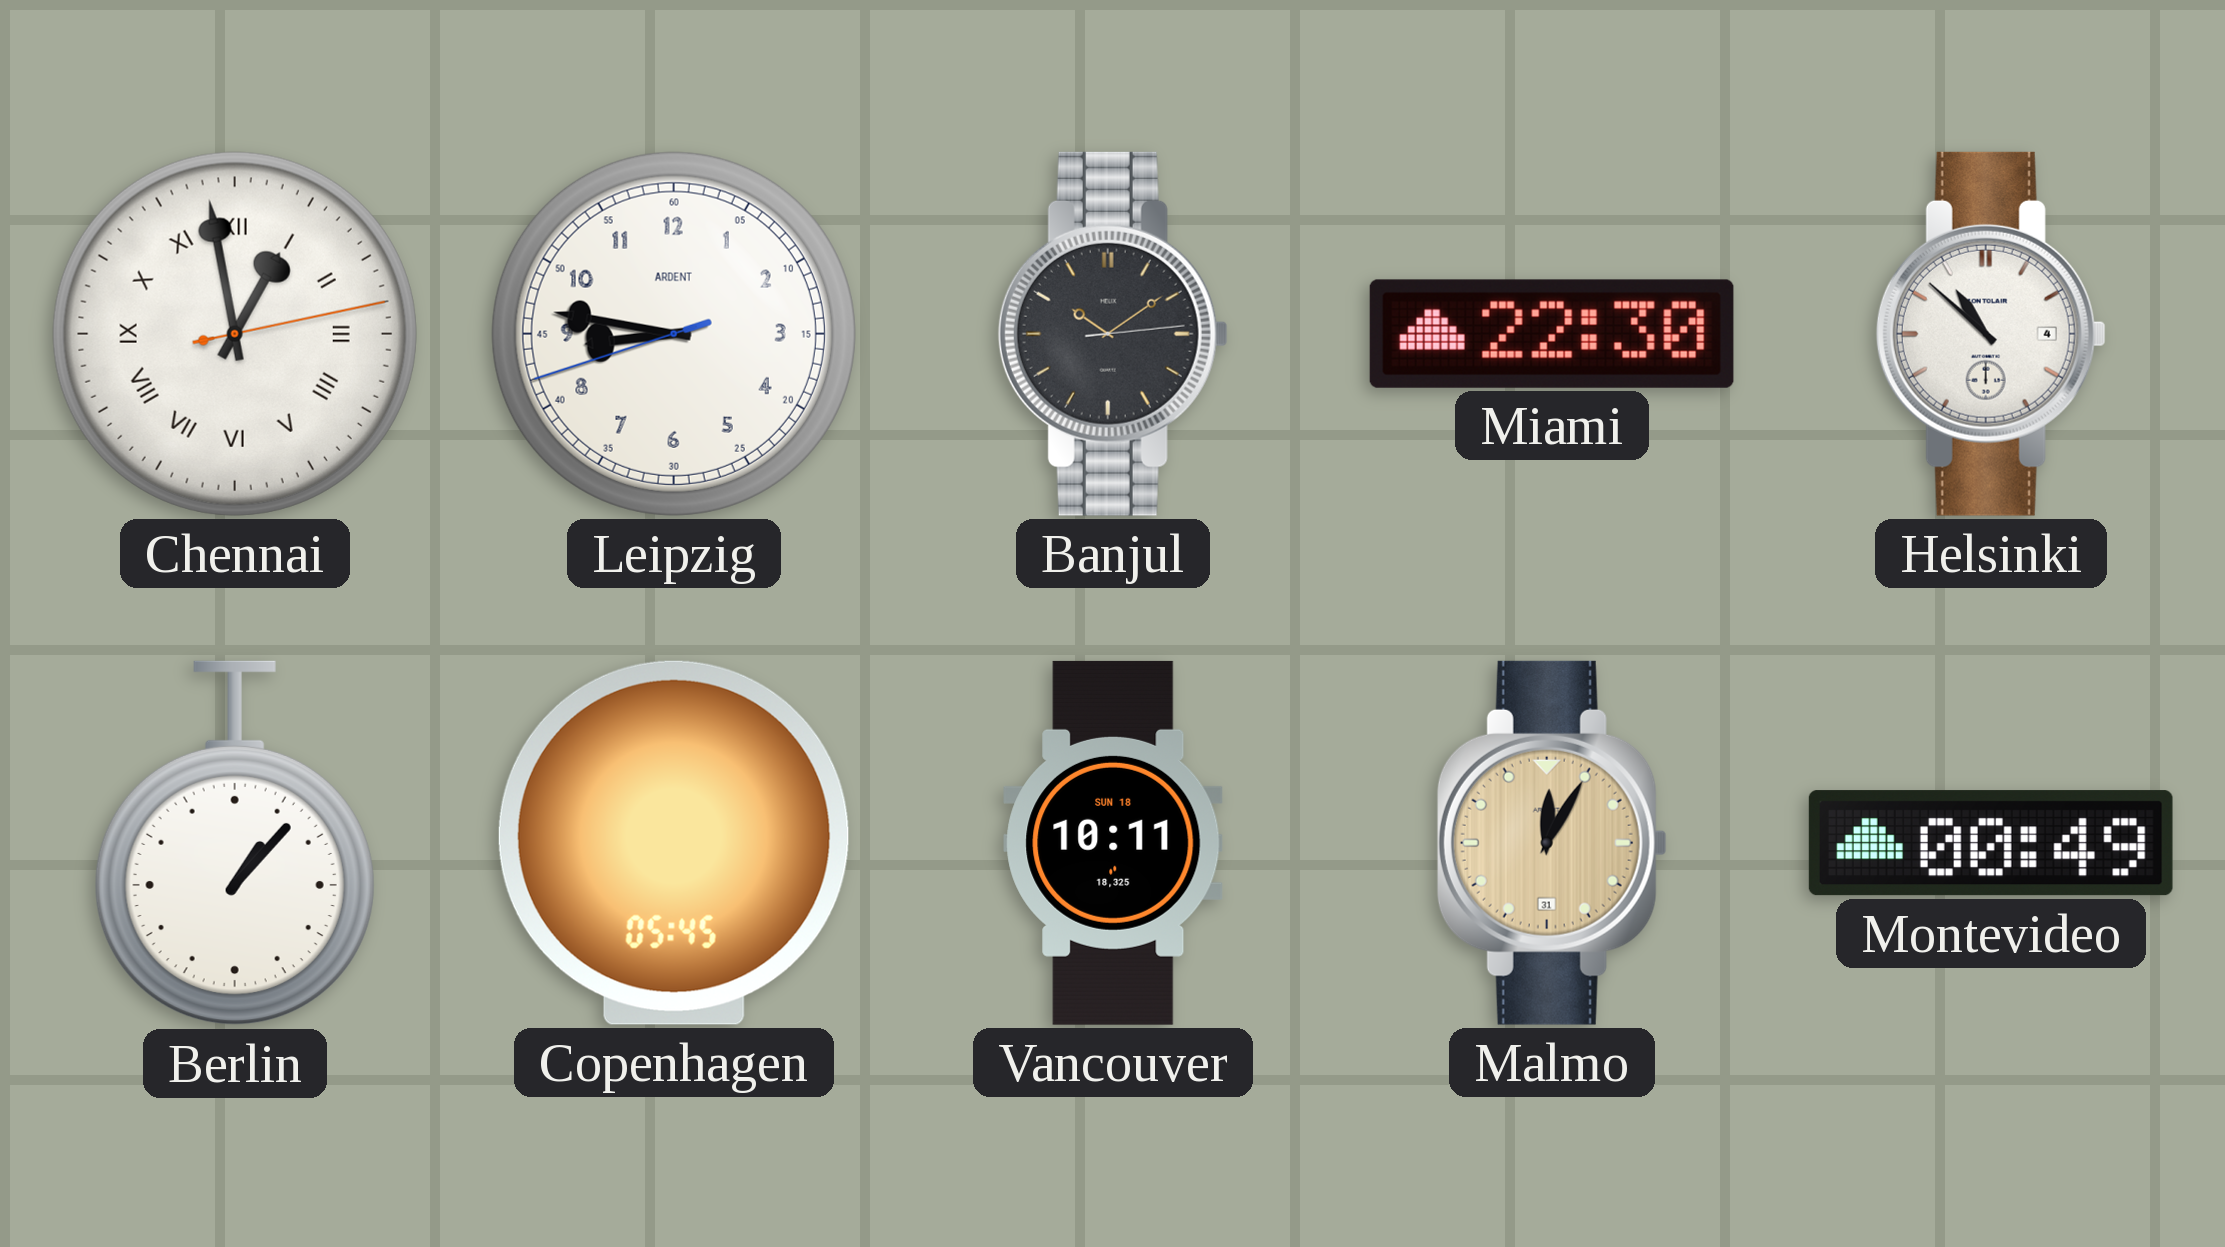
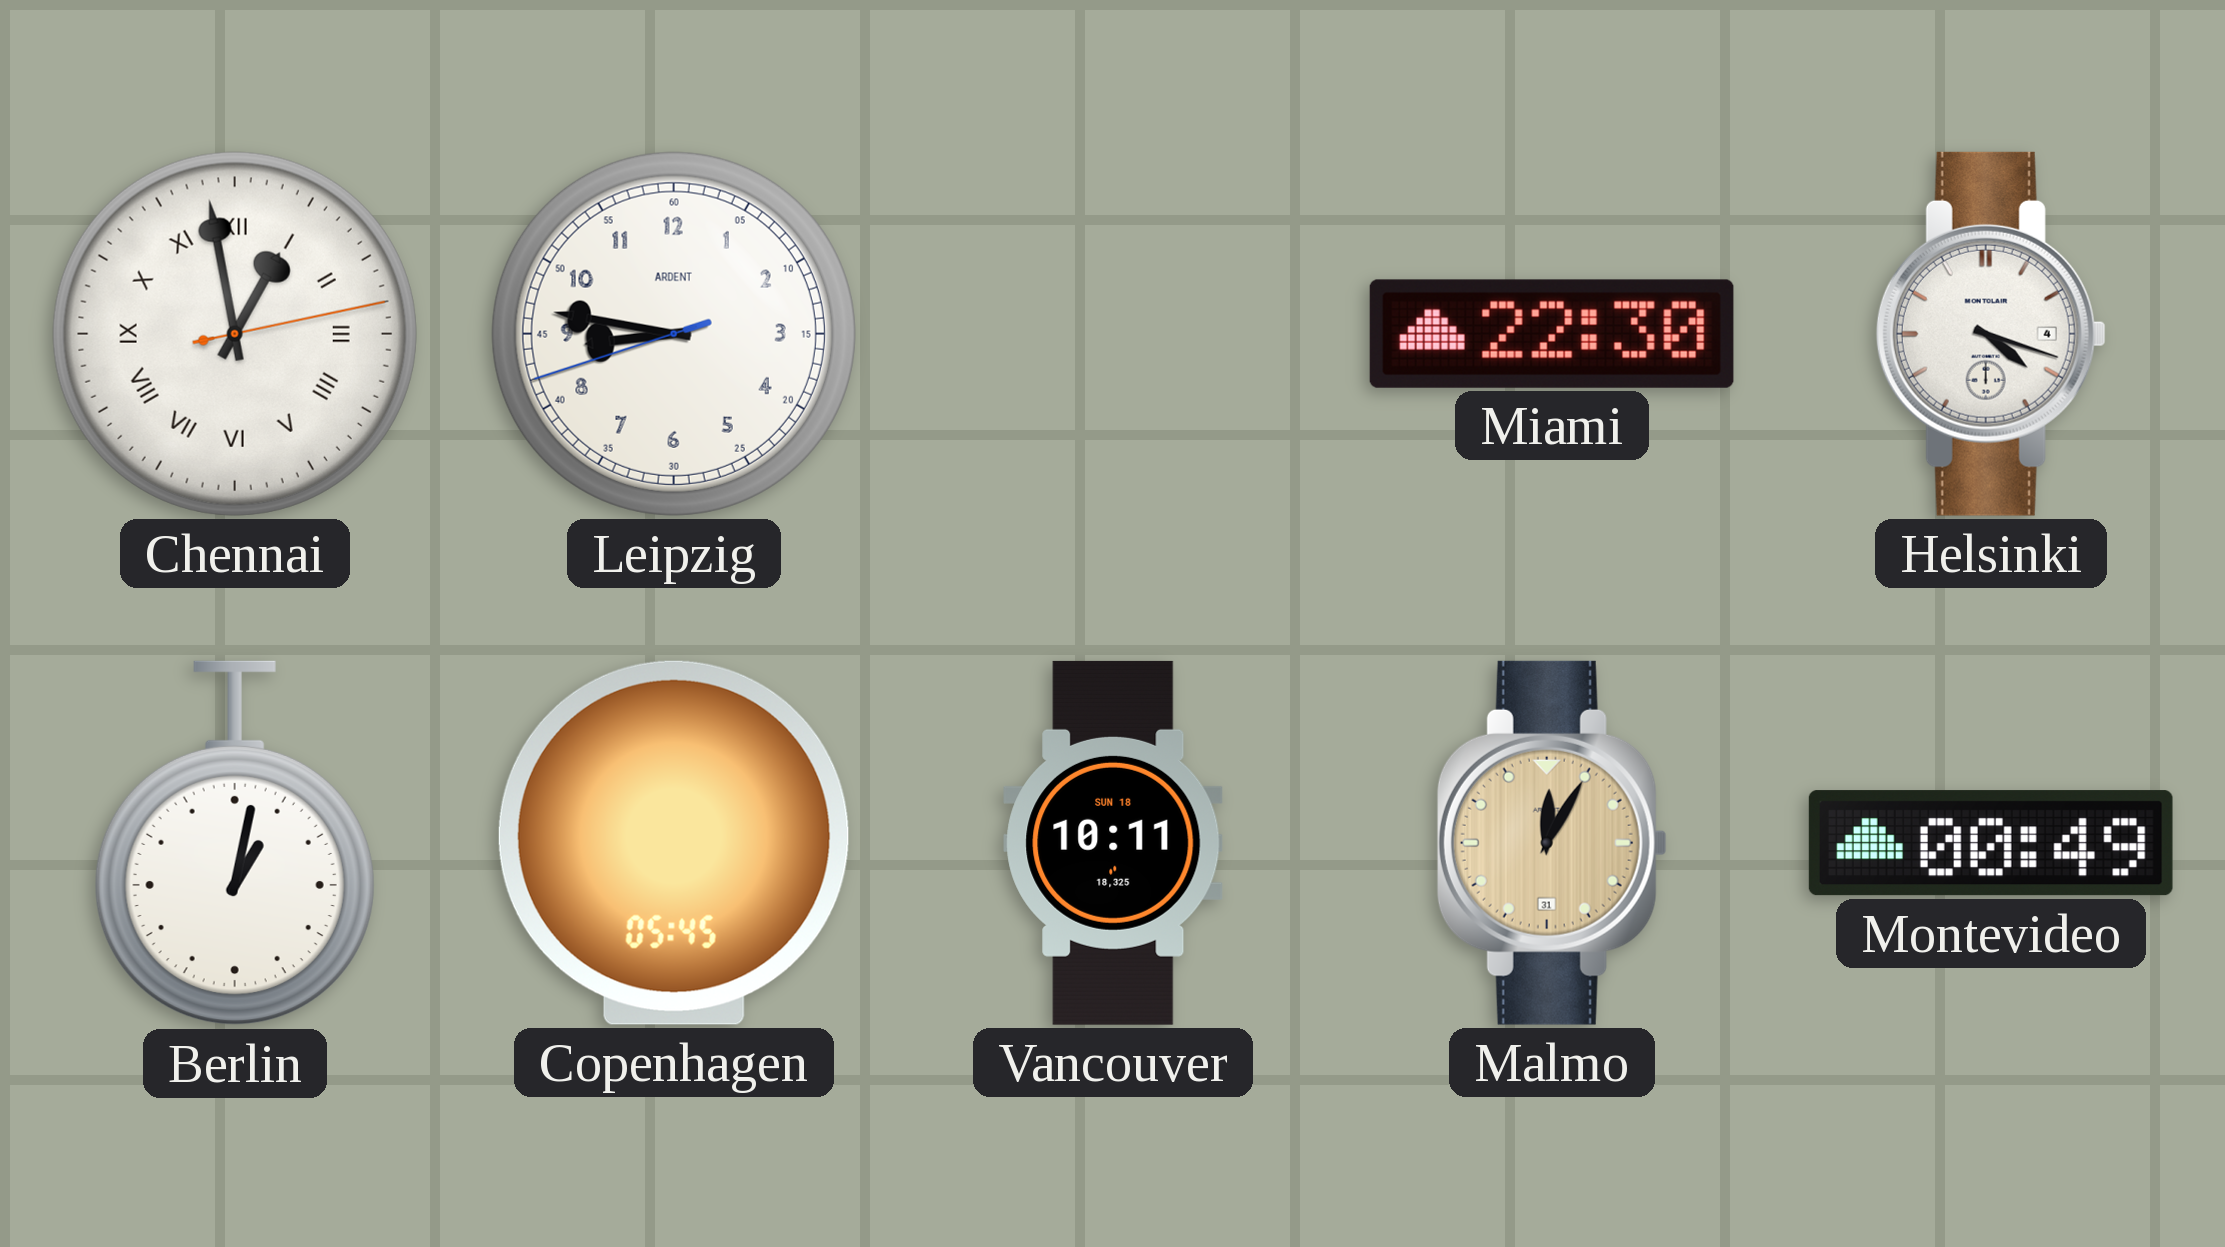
Banjul: 10:09 -> none
Helsinki: 10:52 -> 4:18
Berlin: 1:07 -> 1:02
